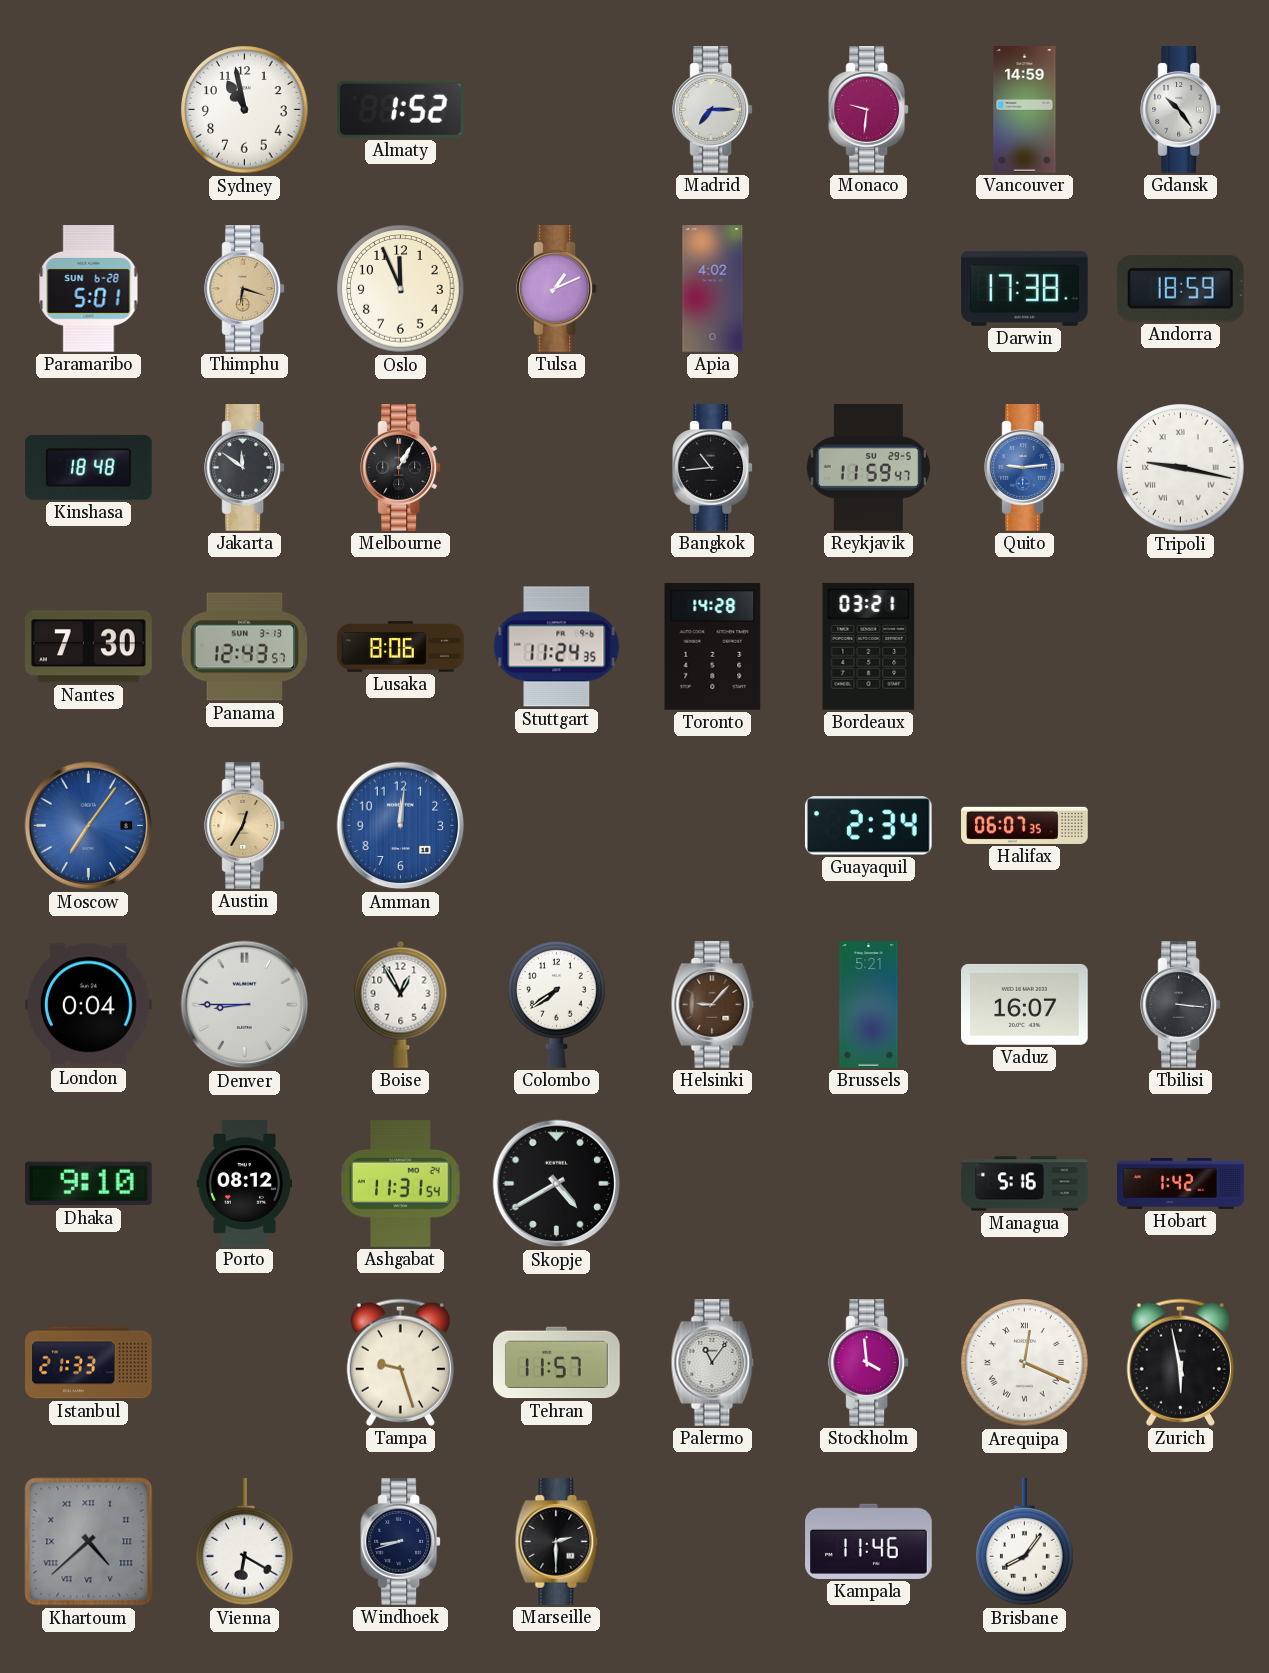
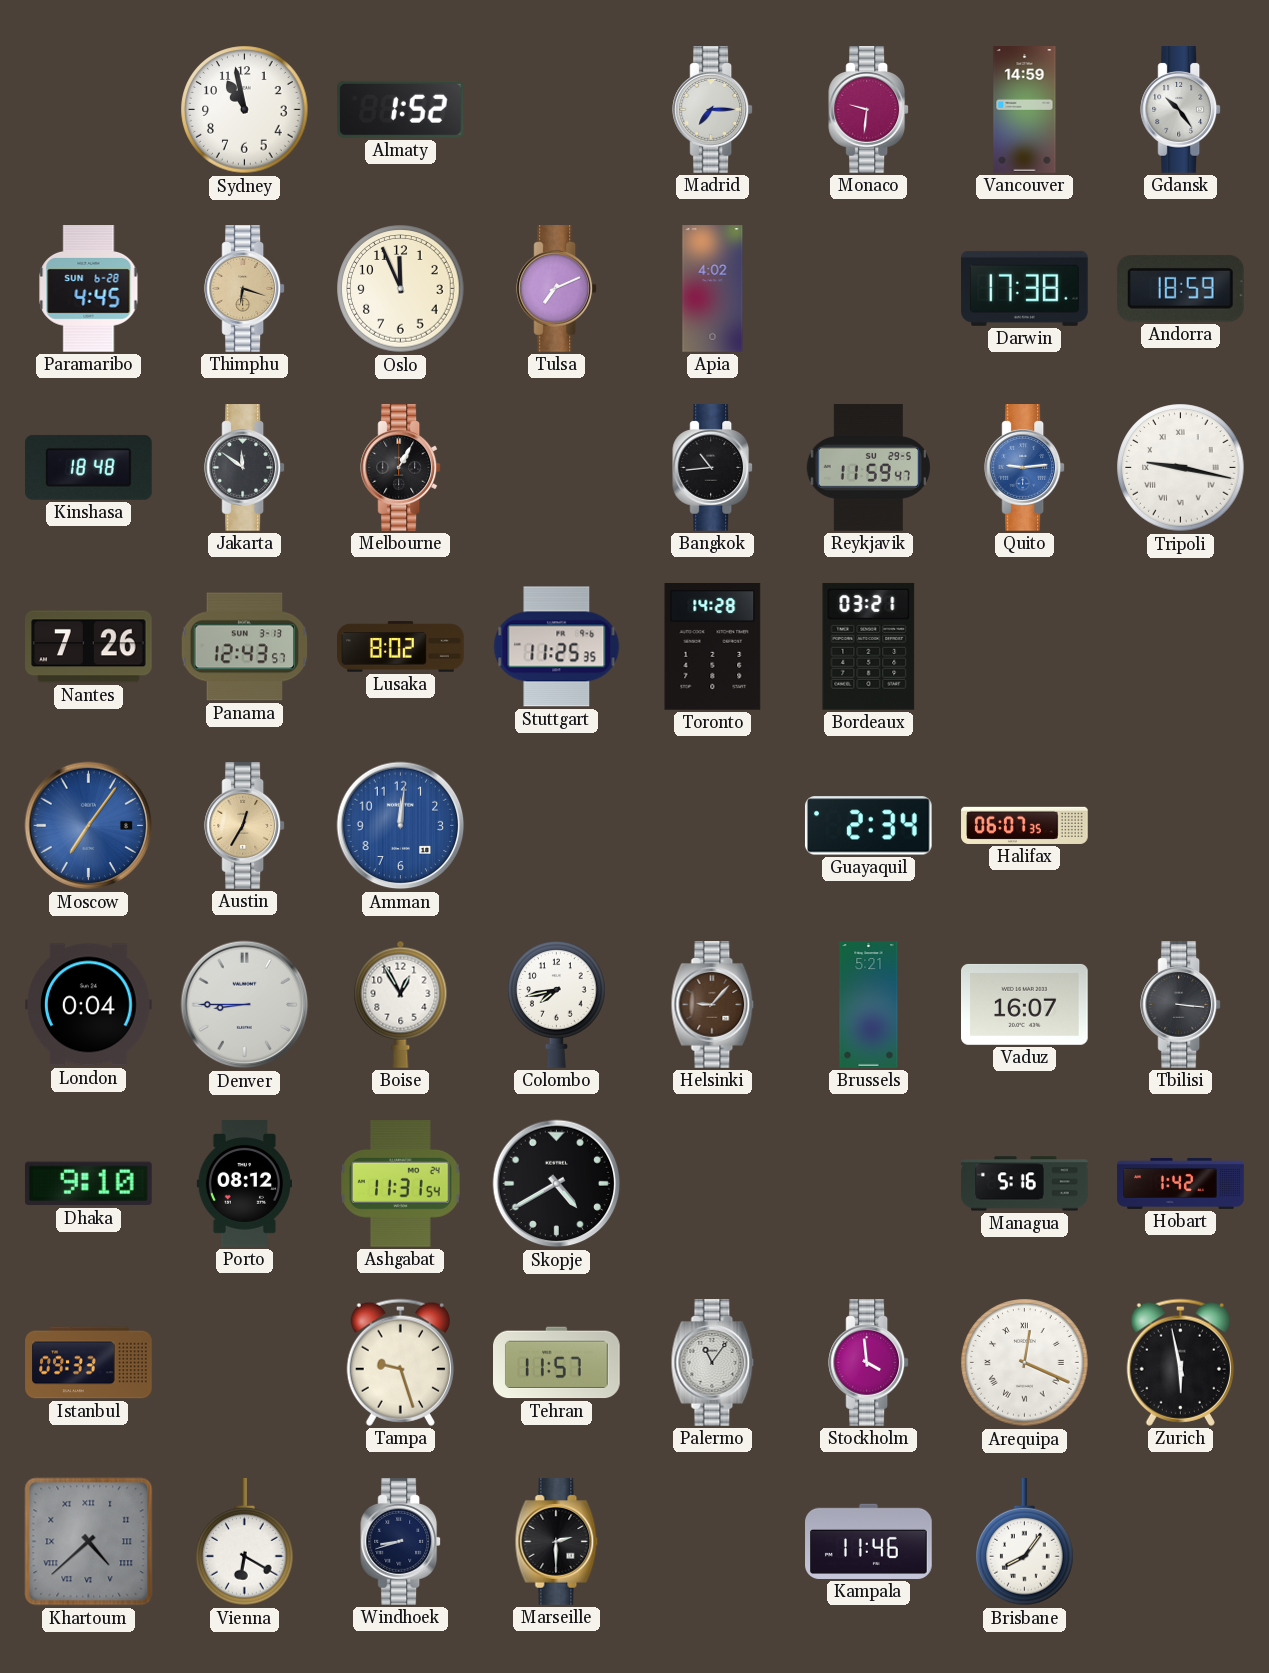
Paramaribo: 5:01 -> 4:45
Tulsa: 1:11 -> 7:11
Nantes: 7:30 -> 7:26
Lusaka: 8:06 -> 8:02
Stuttgart: 11:24 -> 11:25
Colombo: 7:39 -> 7:43
Istanbul: 21:33 -> 09:33
